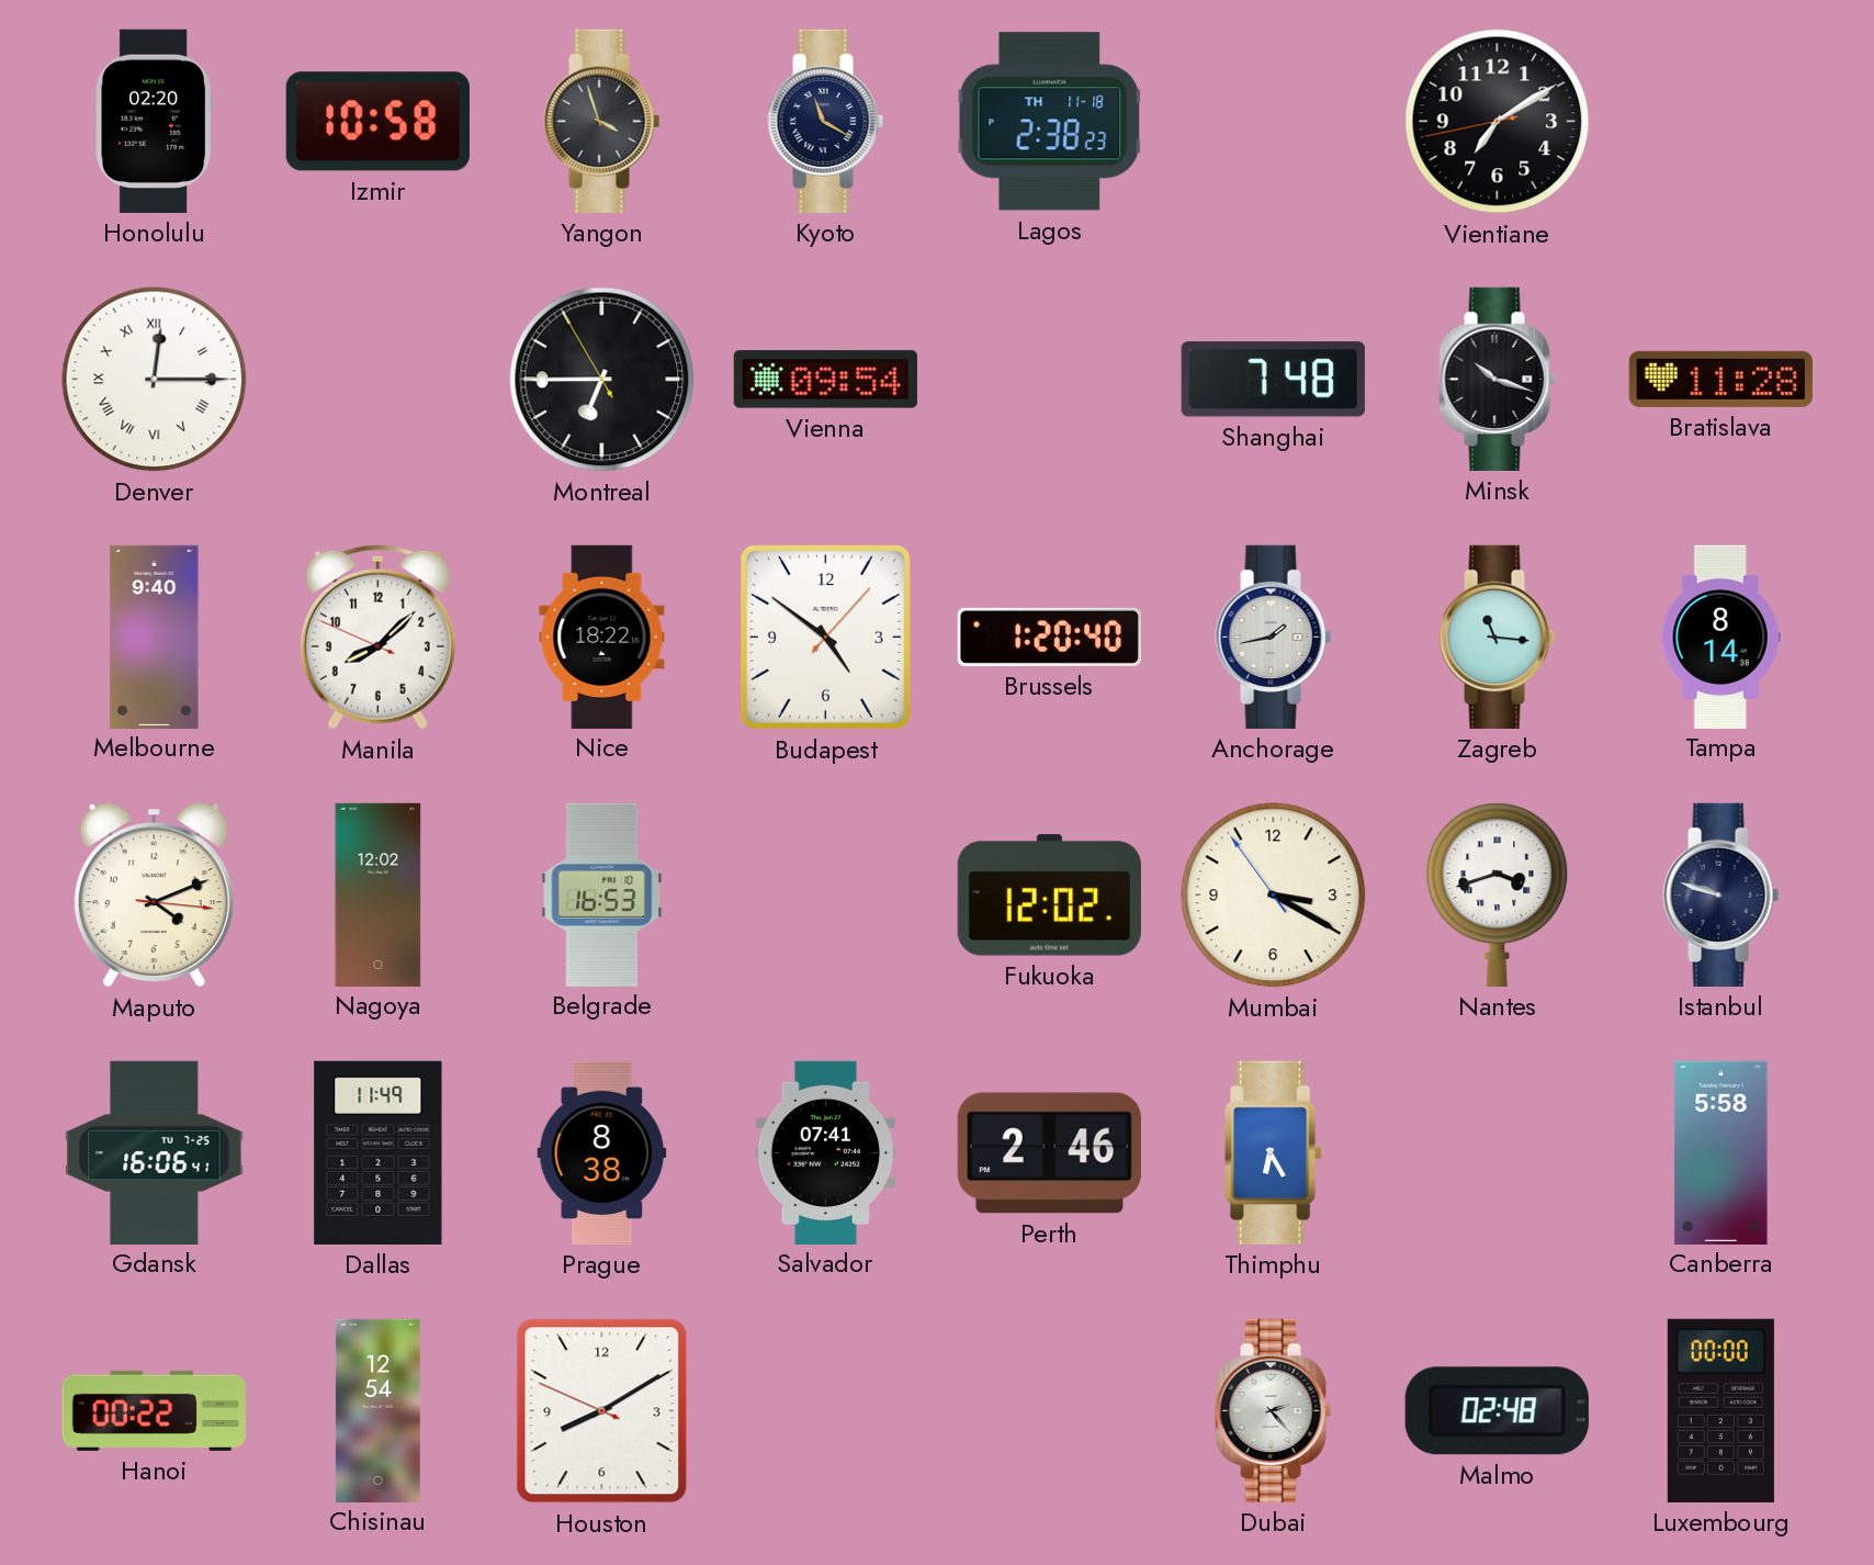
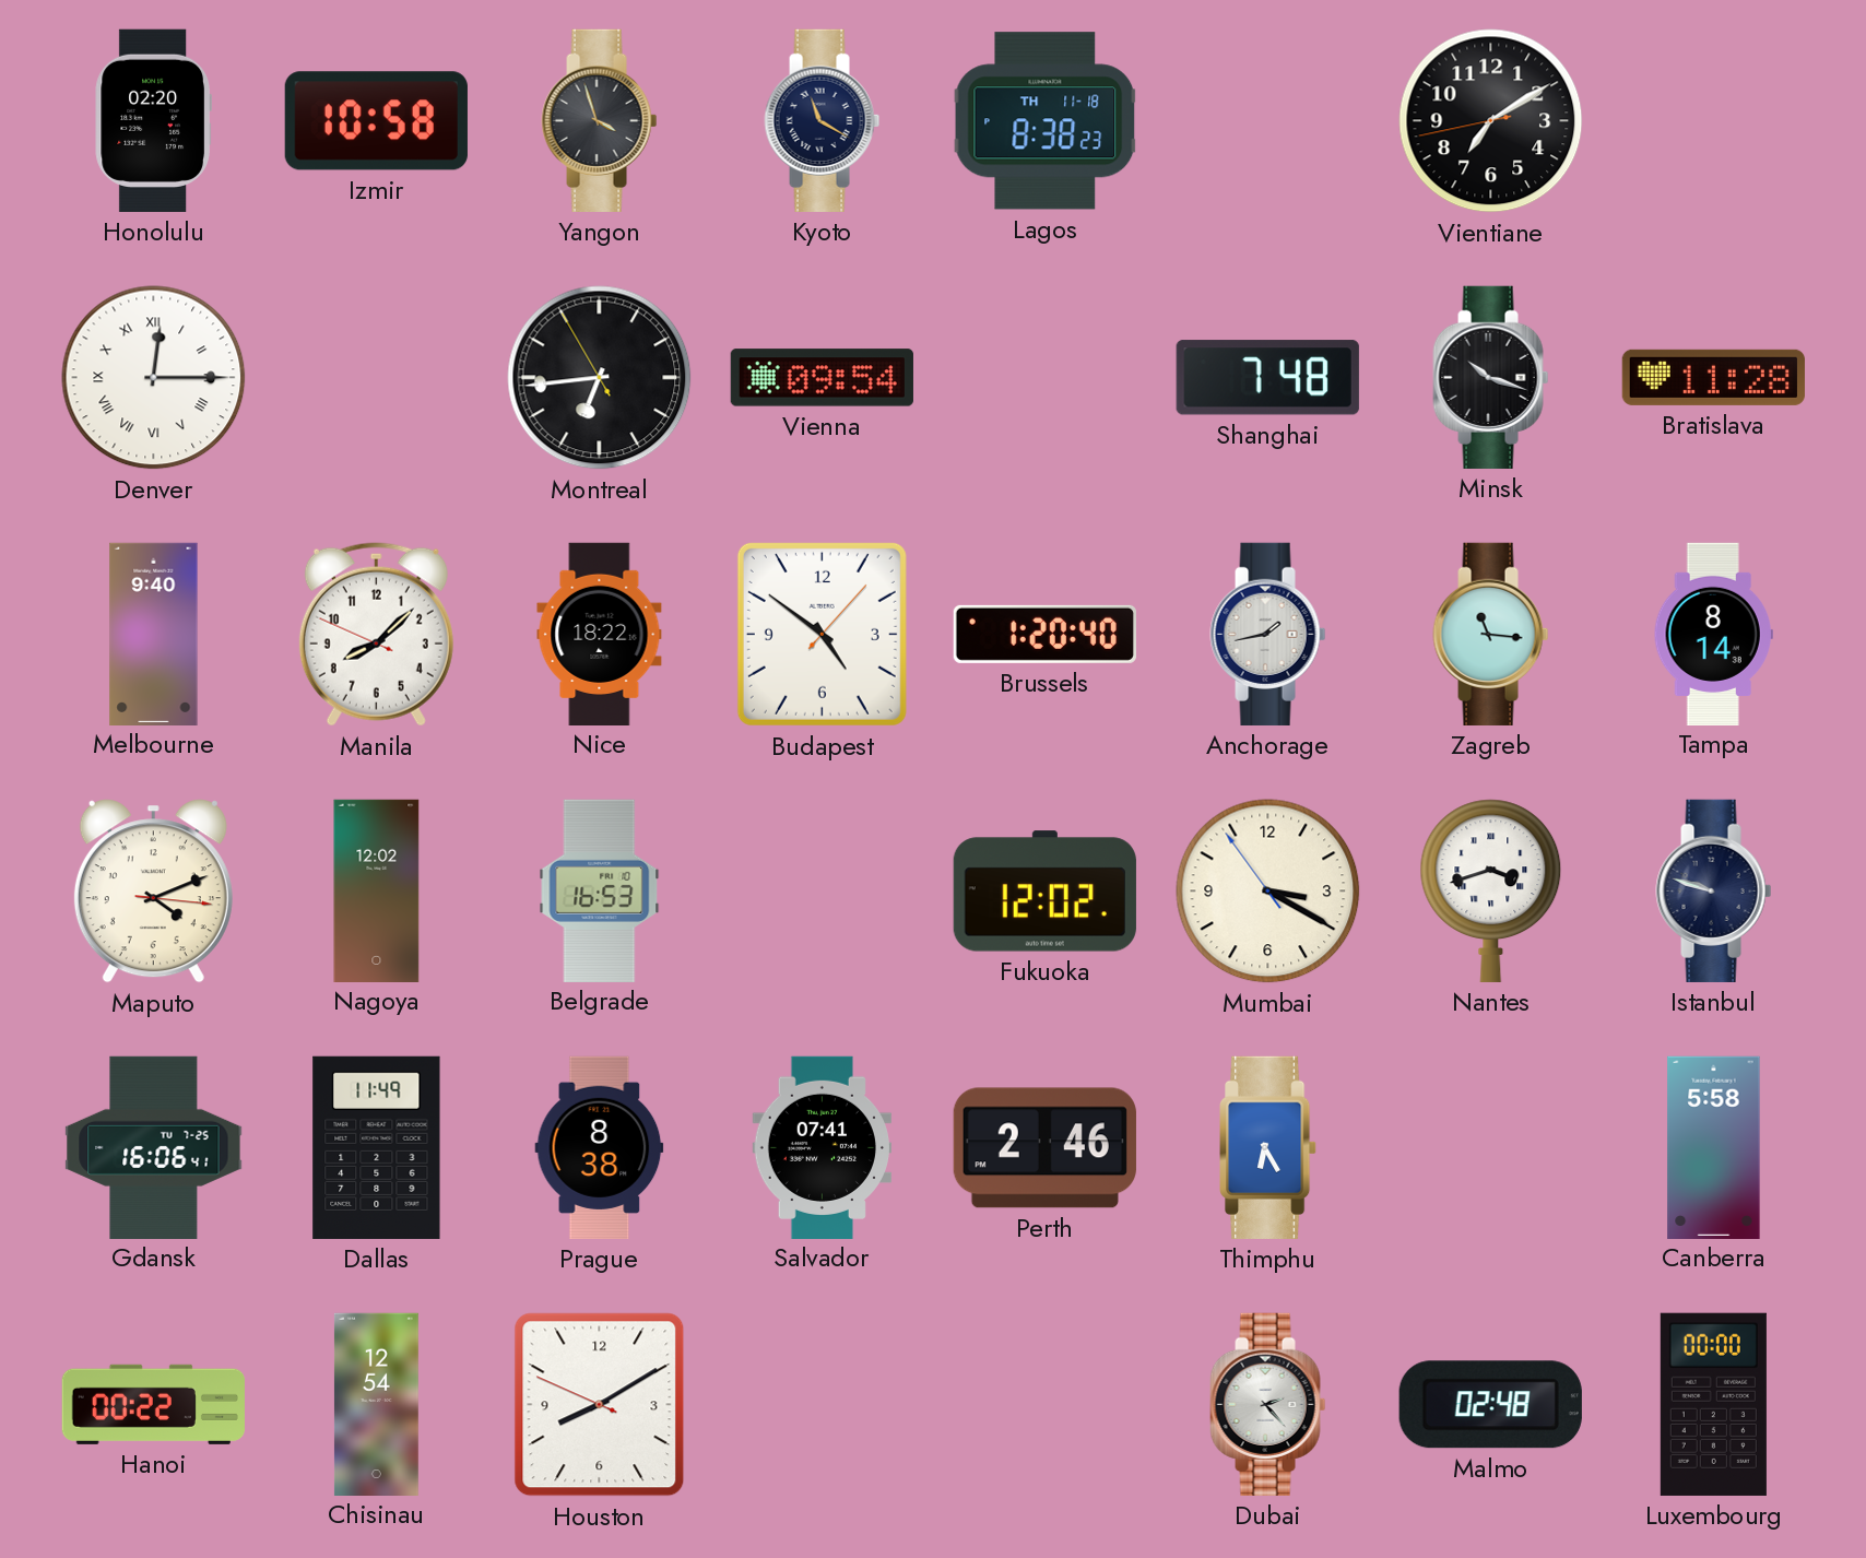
Lagos: 2:38 -> 8:38
Montreal: 6:44 -> 6:43
